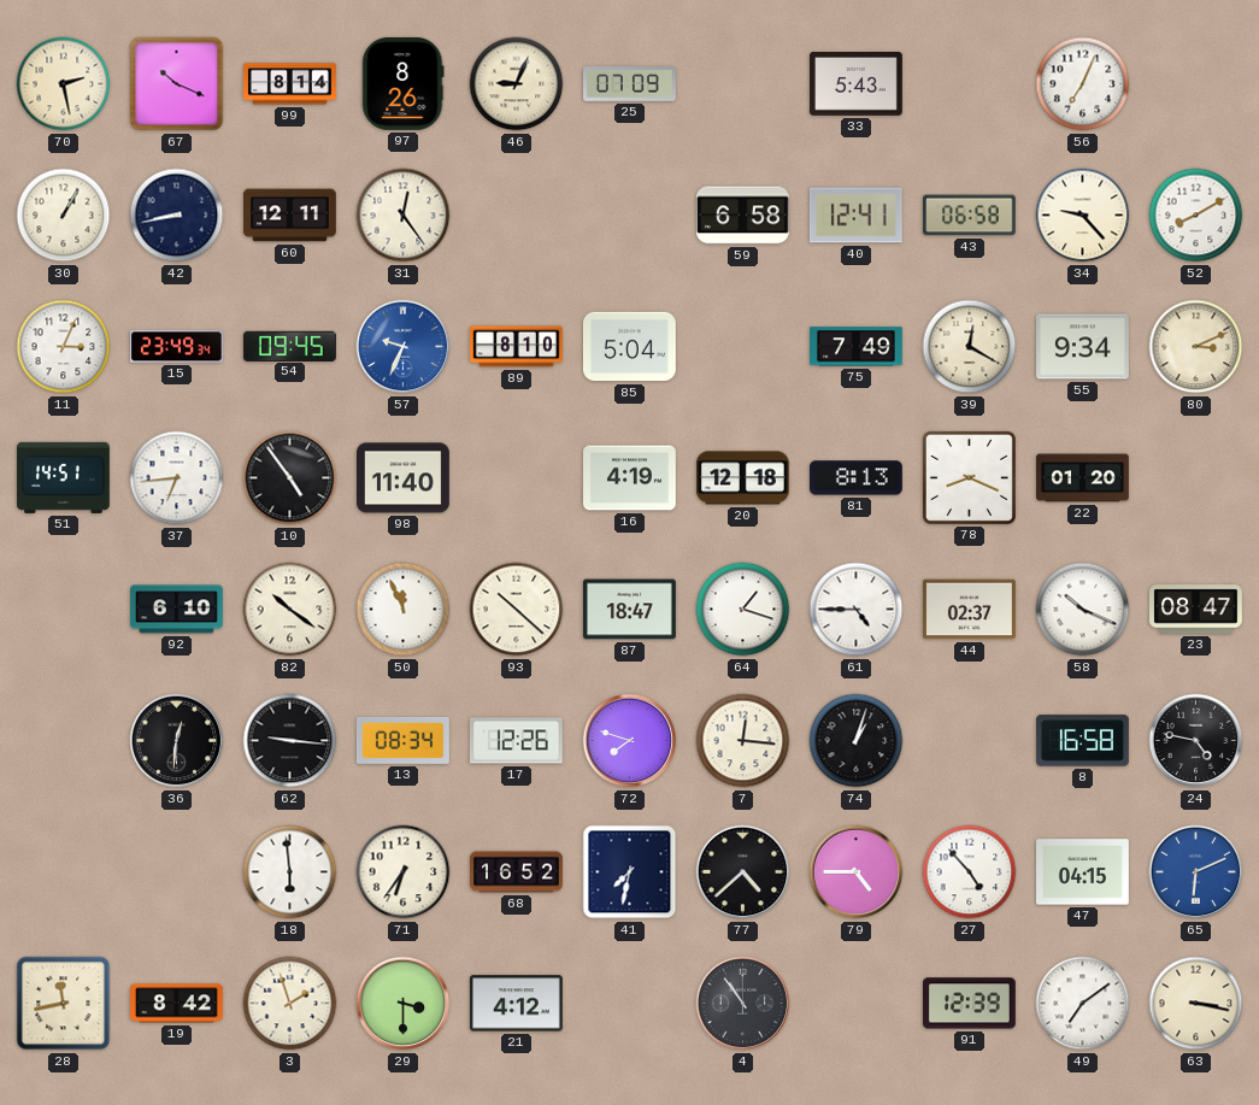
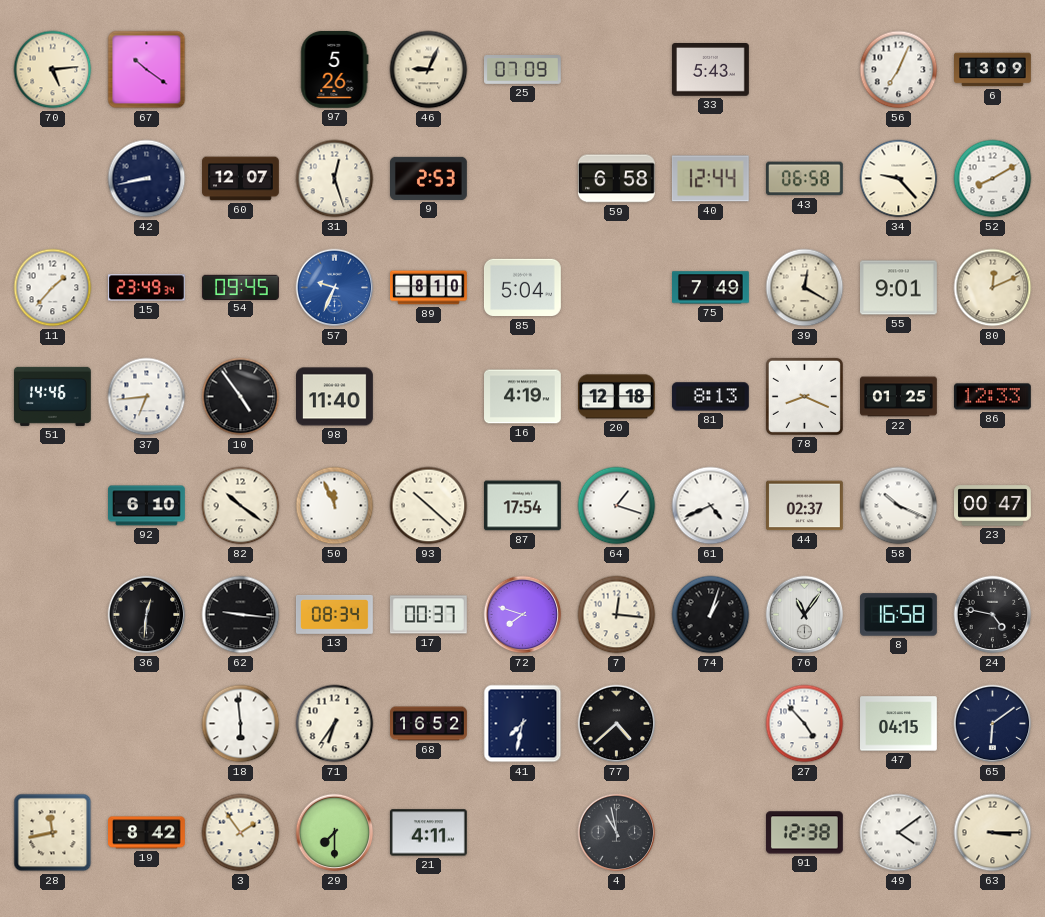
70: 2:28 -> 5:14
67: 10:19 -> 10:21
99: 8:14 -> none
97: 8:26 -> 5:26
6: none -> 13:09
30: 1:05 -> none
60: 12:11 -> 12:07
31: 12:24 -> 12:27
9: none -> 2:53
40: 12:41 -> 12:44
11: 3:04 -> 1:37
55: 9:34 -> 9:01
80: 3:11 -> 12:11
51: 14:51 -> 14:46
22: 01:20 -> 01:25
86: none -> 12:33
87: 18:47 -> 17:54
61: 4:45 -> 4:41
23: 08:47 -> 00:47
17: 12:26 -> 00:37
76: none -> 11:06
79: 4:45 -> none
65: 6:11 -> 6:09
65 dial: blue -> navy
3: 1:57 -> 1:54
29: 3:30 -> 7:30
21: 4:12 -> 4:11
4: 10:54 -> 10:58
91: 12:39 -> 12:38
49: 7:09 -> 4:09
63: 3:17 -> 3:15
